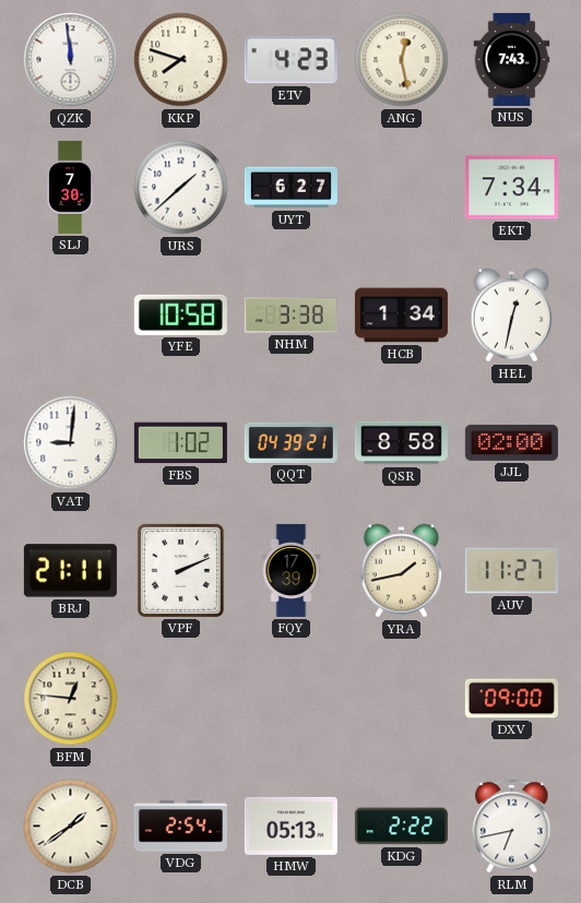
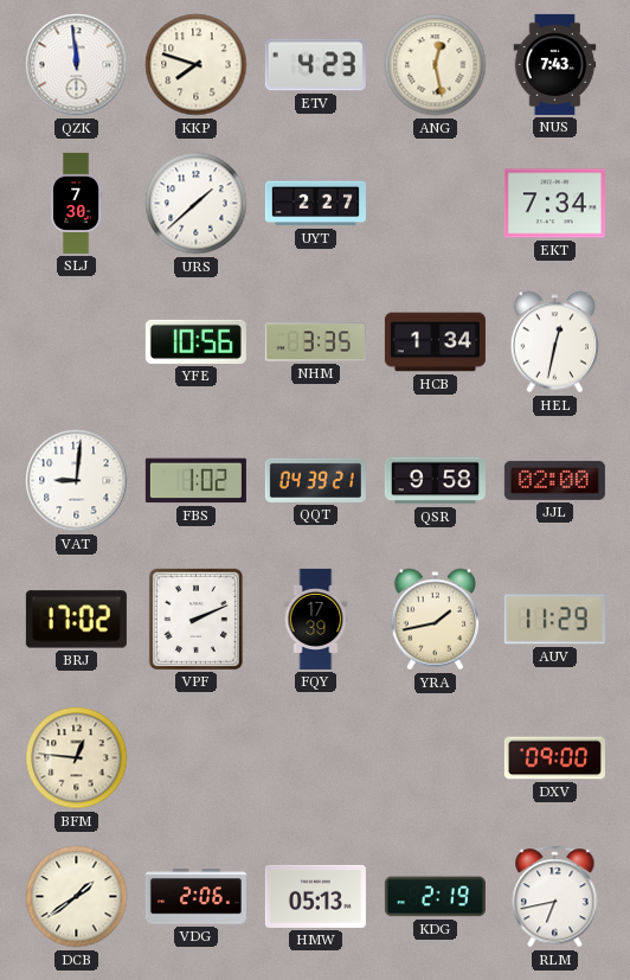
UYT: 6:27 -> 2:27
YFE: 10:58 -> 10:56
NHM: 3:38 -> 3:35
QSR: 8:58 -> 9:58
BRJ: 21:11 -> 17:02
AUV: 11:27 -> 11:29
VDG: 2:54 -> 2:06
KDG: 2:22 -> 2:19
